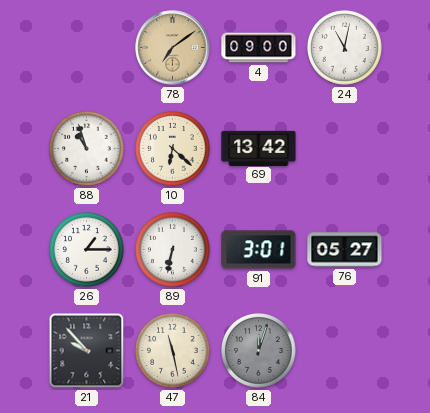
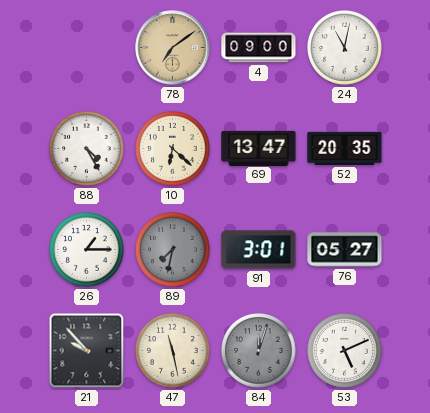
88: 10:57 -> 4:25
69: 13:42 -> 13:47
52: none -> 20:35
89: 6:32 -> 7:32
89 dial: white -> grey
53: none -> 5:11
